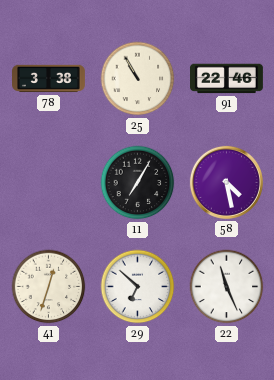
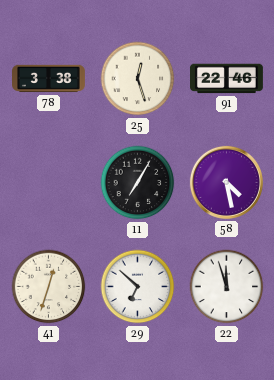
25: 10:55 -> 12:27
22: 11:26 -> 11:57
